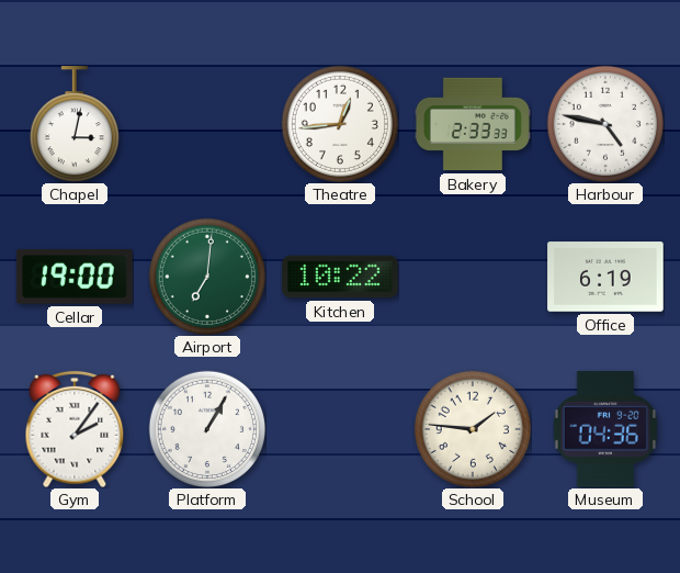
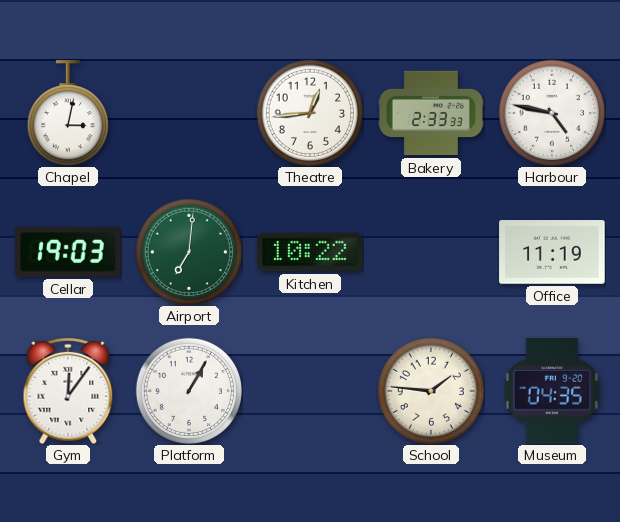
Cellar: 19:00 -> 19:03
Office: 6:19 -> 11:19
Gym: 2:06 -> 12:06
Museum: 04:36 -> 04:35
